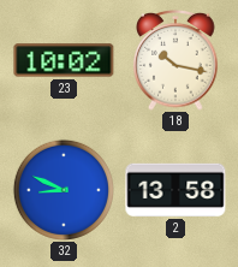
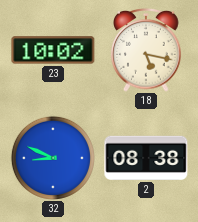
18: 10:17 -> 5:17
2: 13:58 -> 08:38
